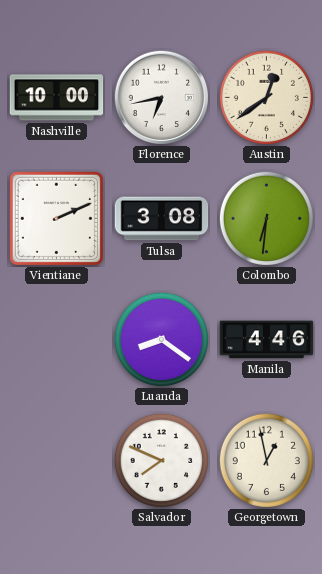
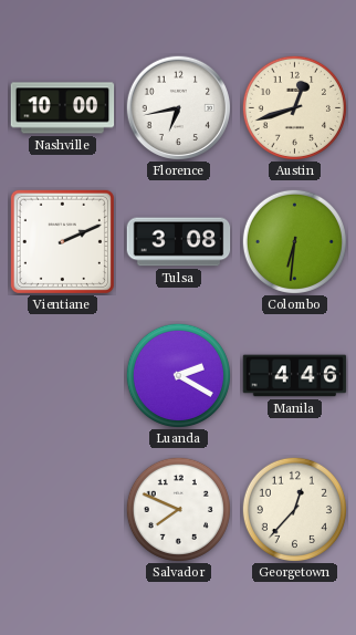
Austin: 12:39 -> 12:42
Luanda: 8:21 -> 2:20
Georgetown: 12:58 -> 12:37
